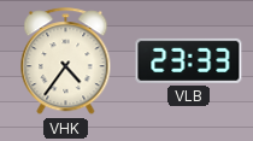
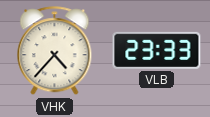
VHK: 4:36 -> 4:37
